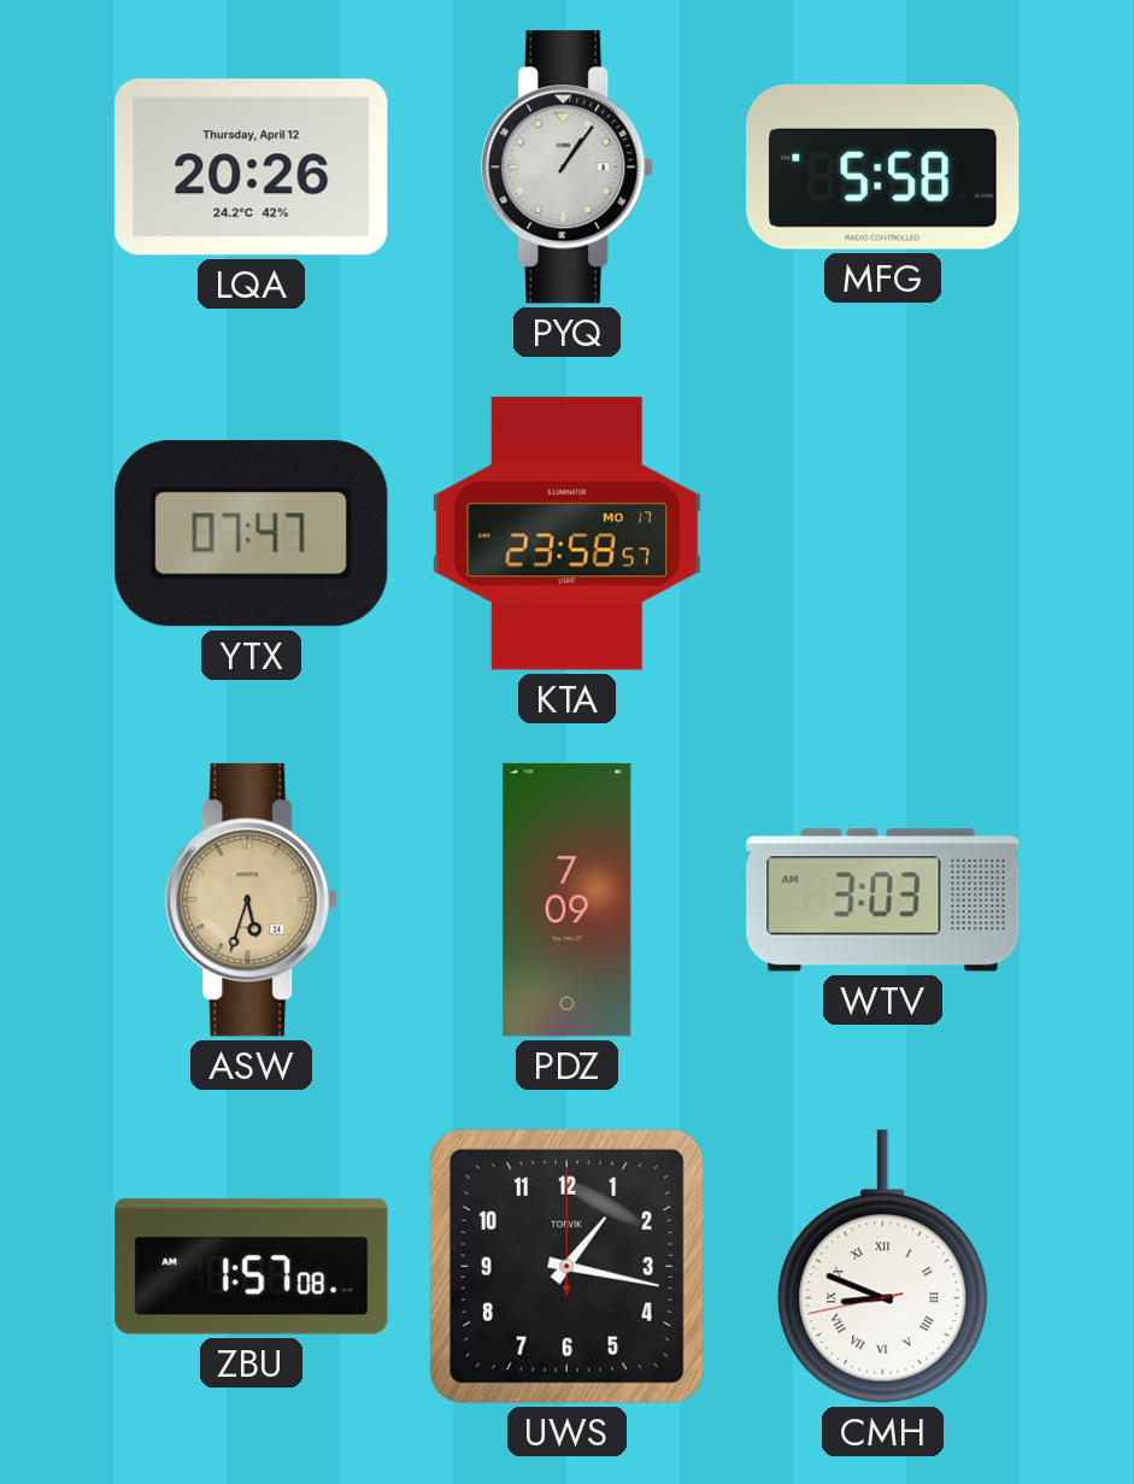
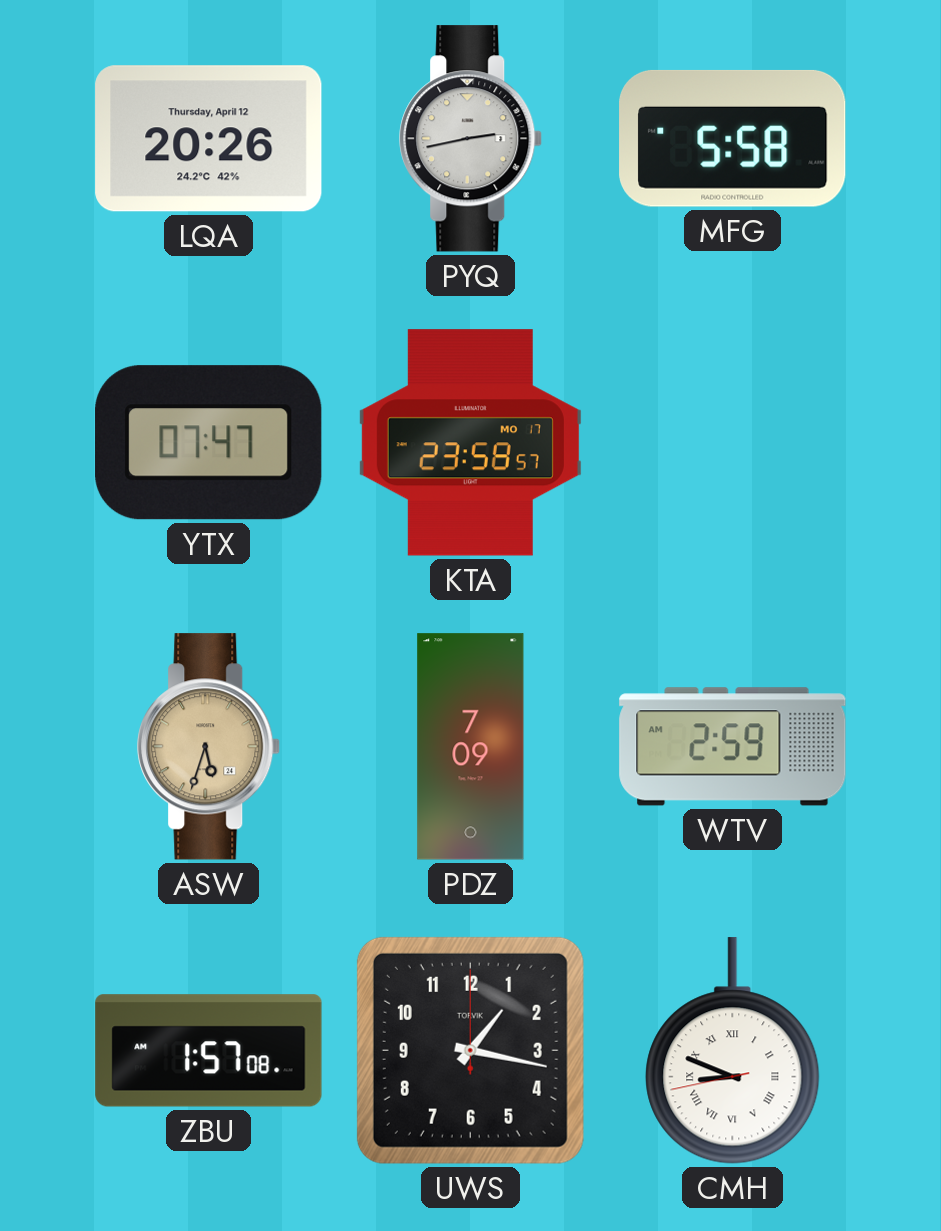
PYQ: 1:06 -> 2:43
WTV: 3:03 -> 2:59
